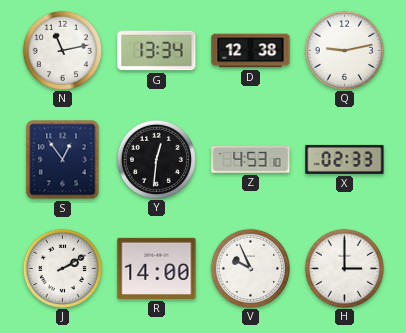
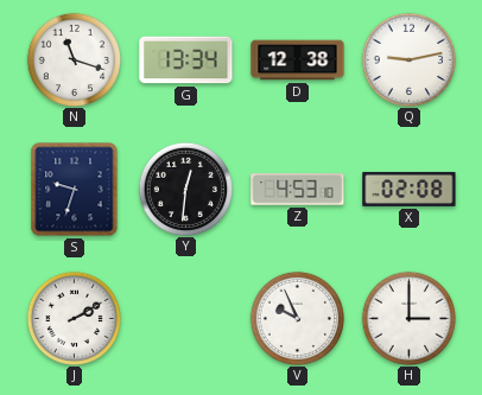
N: 11:13 -> 11:18
S: 12:54 -> 9:33
X: 02:33 -> 02:08
R: 14:00 -> none
